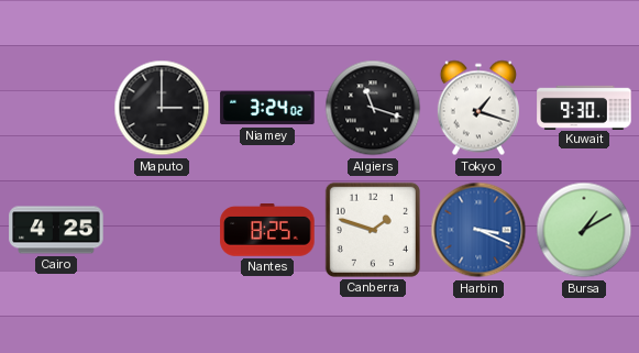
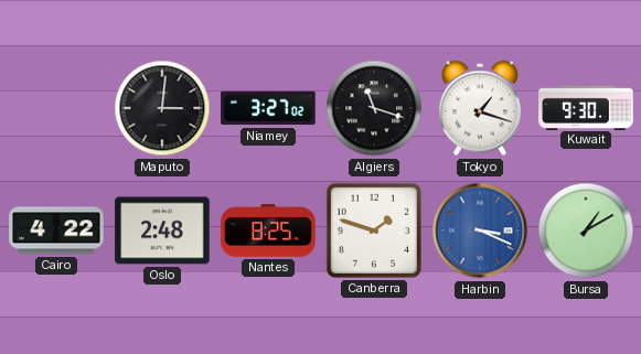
Maputo: 3:00 -> 3:01
Niamey: 3:24 -> 3:27
Cairo: 4:25 -> 4:22
Oslo: none -> 2:48
